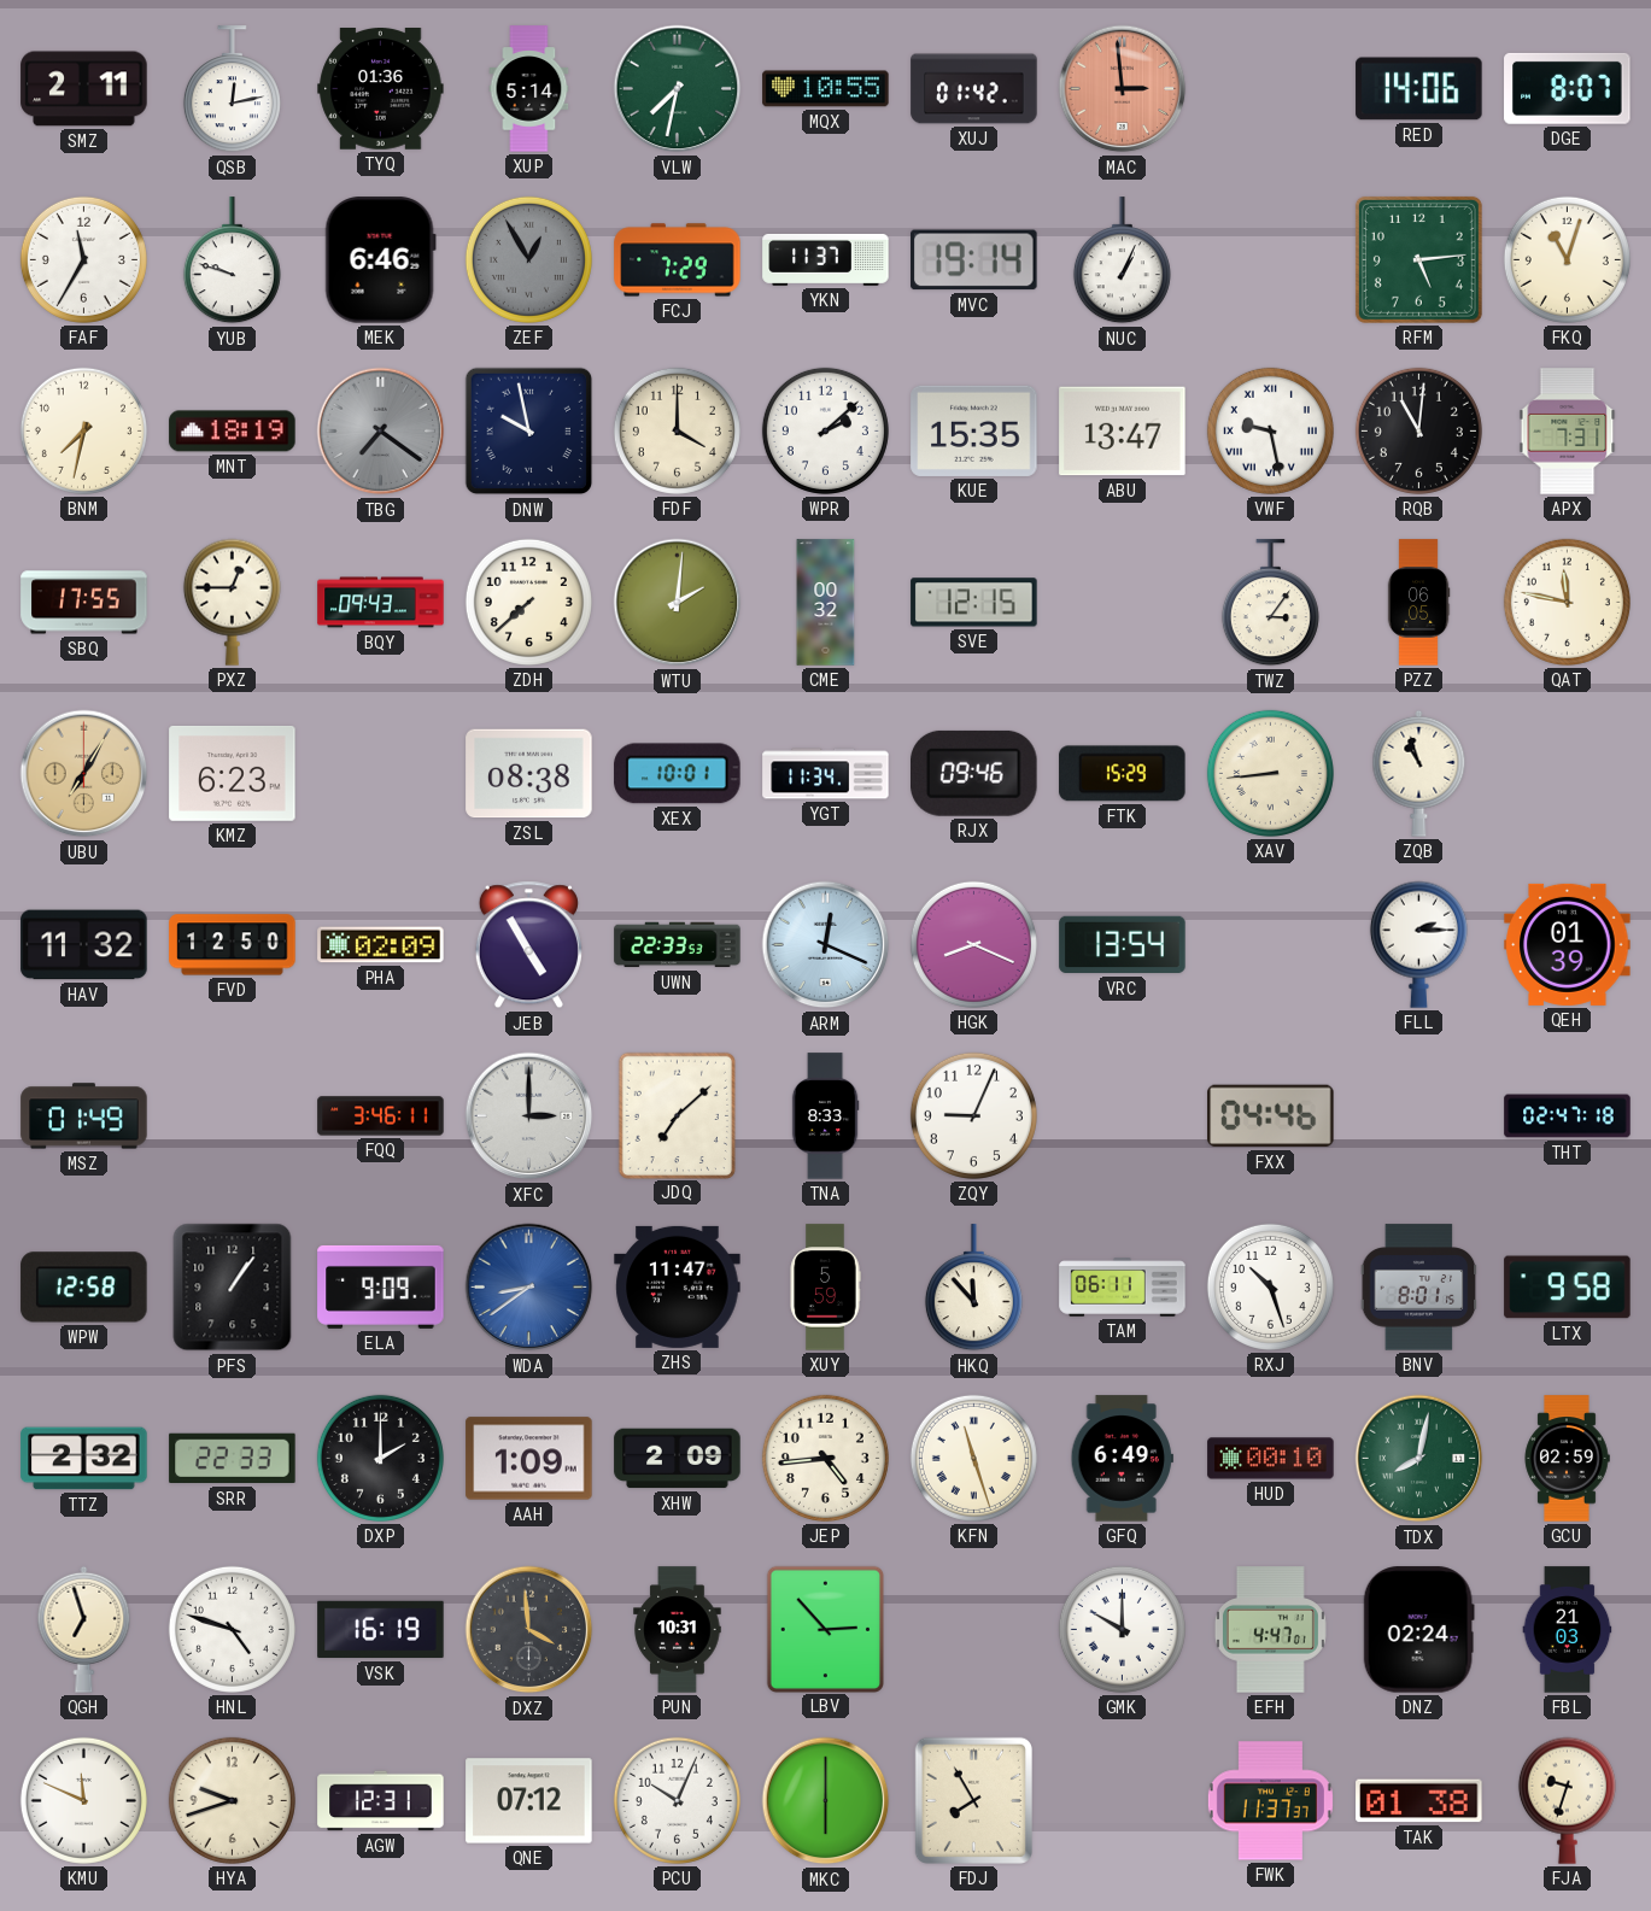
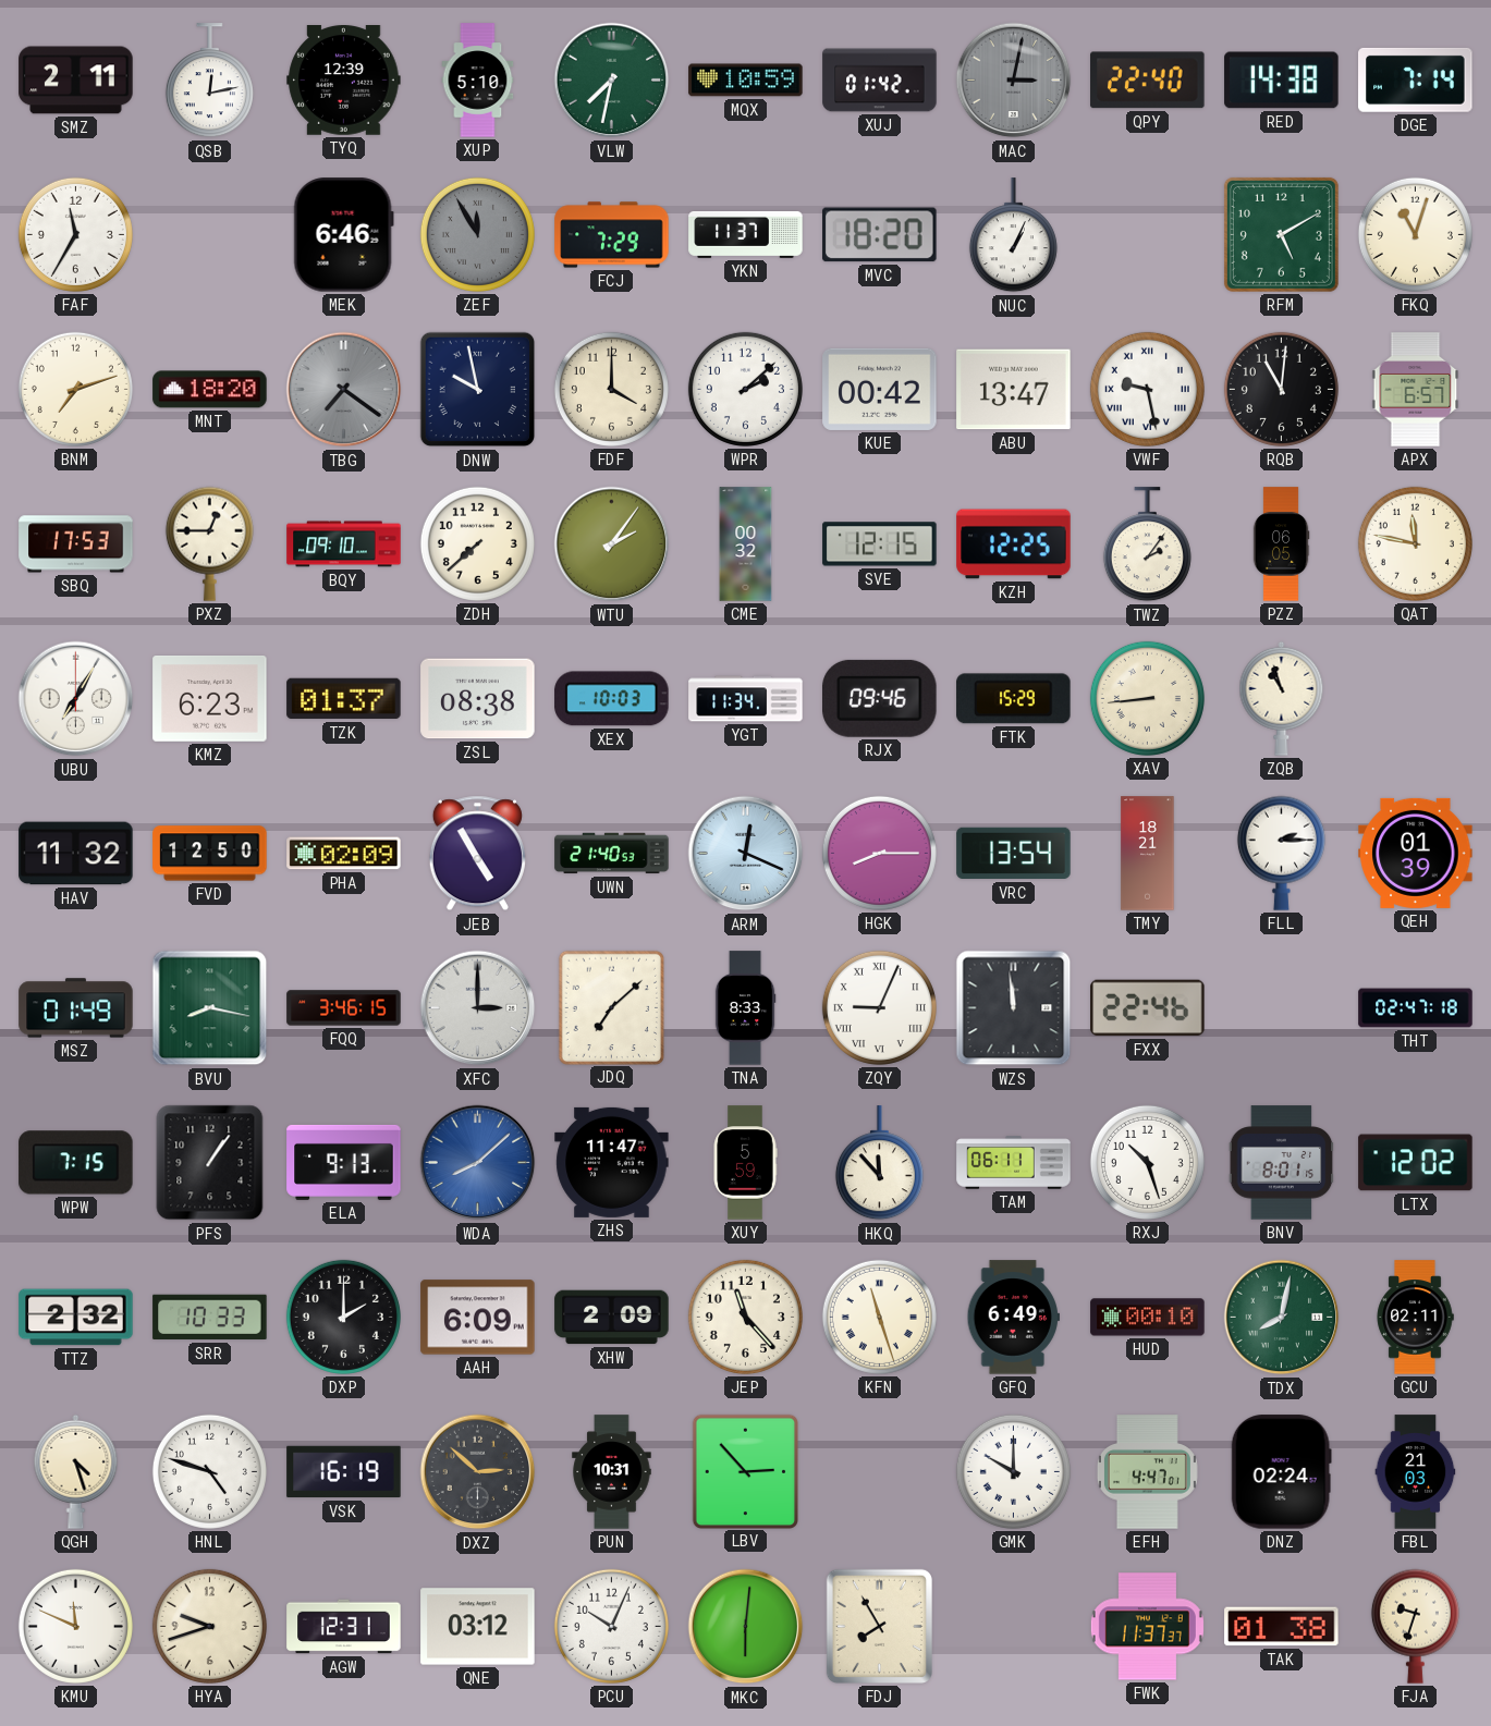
TYQ: 01:36 -> 12:39
XUP: 5:14 -> 5:10
MQX: 10:55 -> 10:59
MAC: 2:59 -> 3:02
MAC dial: salmon -> grey
QPY: none -> 22:40
RED: 14:06 -> 14:38
DGE: 8:07 -> 7:14
YUB: 9:48 -> none
ZEF: 12:55 -> 11:55
MVC: 19:14 -> 18:20
RFM: 5:14 -> 5:10
BNM: 7:32 -> 7:12
MNT: 18:19 -> 18:20
KUE: 15:35 -> 00:42
APX: 7:31 -> 6:57
SBQ: 17:55 -> 17:53
BQY: 09:43 -> 09:10
WTU: 2:01 -> 2:06
KZH: none -> 12:25
TWZ: 3:06 -> 2:06
UBU dial: champagne -> white
TZK: none -> 01:37
XEX: 10:01 -> 10:03
UWN: 22:33 -> 21:40
HGK: 8:19 -> 8:15
TMY: none -> 18:21
BVU: none -> 8:17
FQQ: 3:46:11 -> 3:46:15
ZQY numerals: Arabic -> Roman
WZS: none -> 11:59
FXX: 04:46 -> 22:46
WPW: 12:58 -> 7:15
ELA: 9:09 -> 9:13
WDA: 8:39 -> 8:08
LTX: 9:58 -> 12:02
SRR: 22:33 -> 10:33
AAH: 1:09 -> 6:09
JEP: 4:44 -> 11:23
GCU: 02:59 -> 02:11
QGH: 6:57 -> 4:27
DXZ: 3:59 -> 2:52
QNE: 07:12 -> 03:12
MKC: 6:00 -> 6:01
